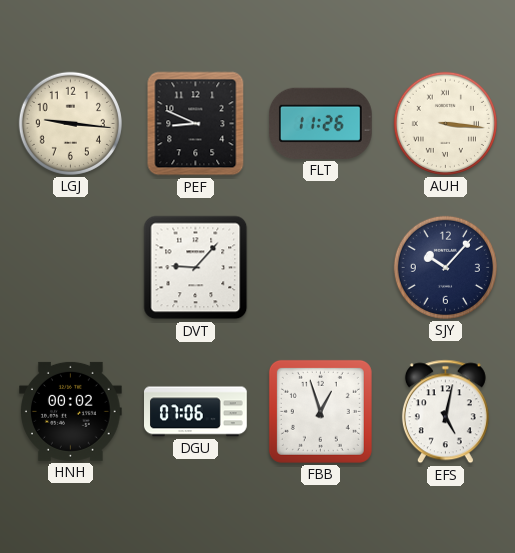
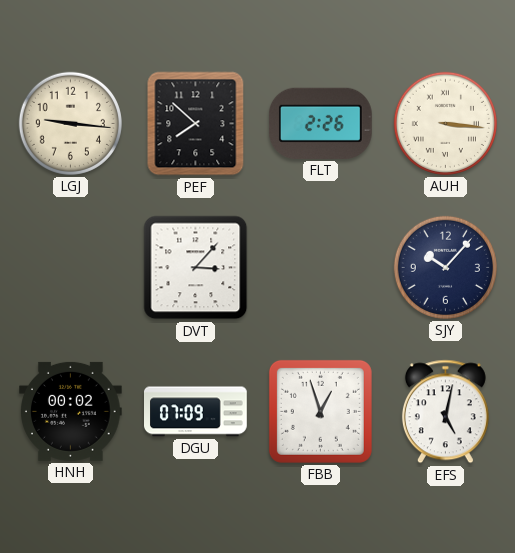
PEF: 8:49 -> 7:52
FLT: 11:26 -> 2:26
DVT: 9:07 -> 3:07
DGU: 07:06 -> 07:09
